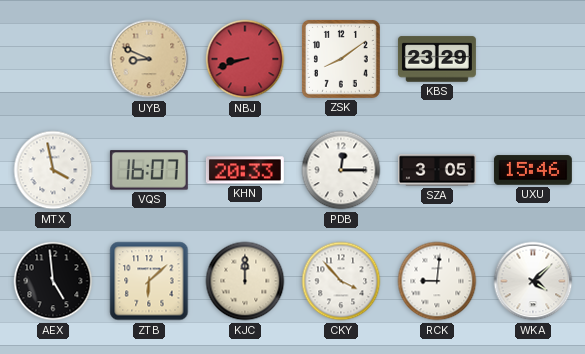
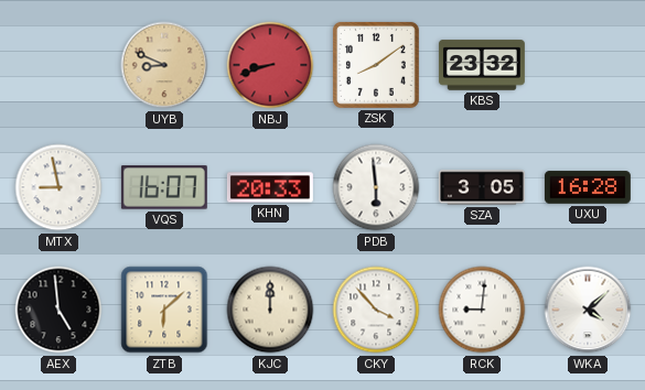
KBS: 23:29 -> 23:32
MTX: 3:58 -> 8:58
PDB: 12:15 -> 5:59
UXU: 15:46 -> 16:28
